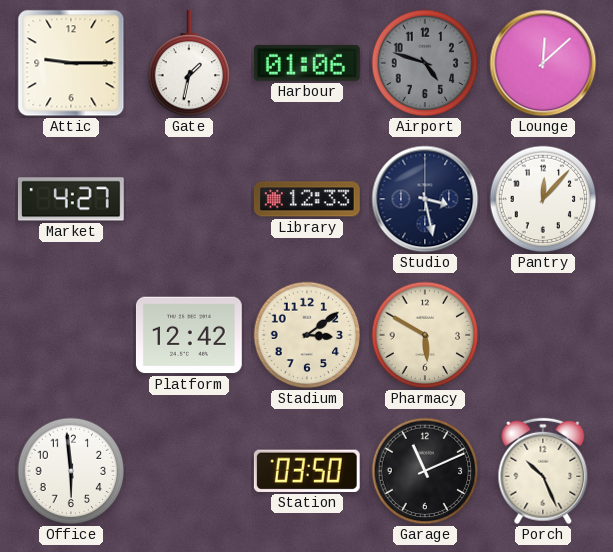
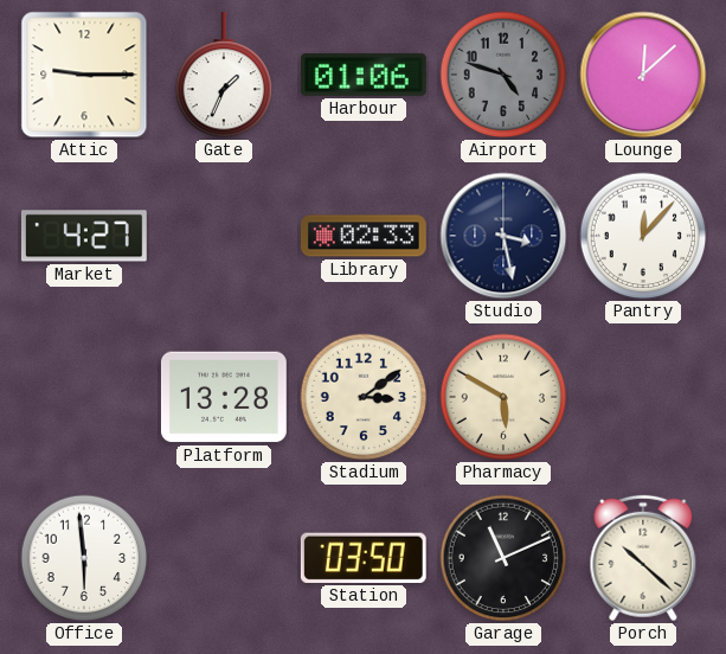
Gate: 1:32 -> 1:34
Library: 12:33 -> 02:33
Platform: 12:42 -> 13:28
Porch: 10:26 -> 10:22
